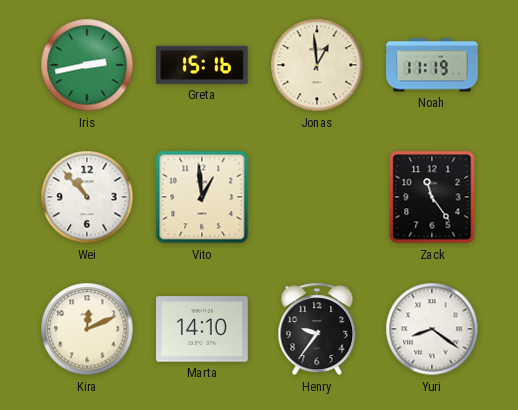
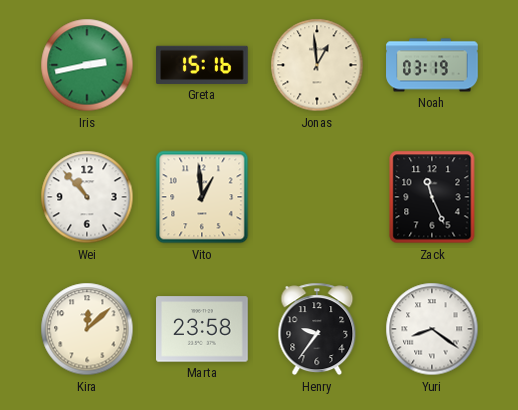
Noah: 11:19 -> 03:19
Zack: 11:24 -> 11:26
Kira: 12:11 -> 12:08
Marta: 14:10 -> 23:58
